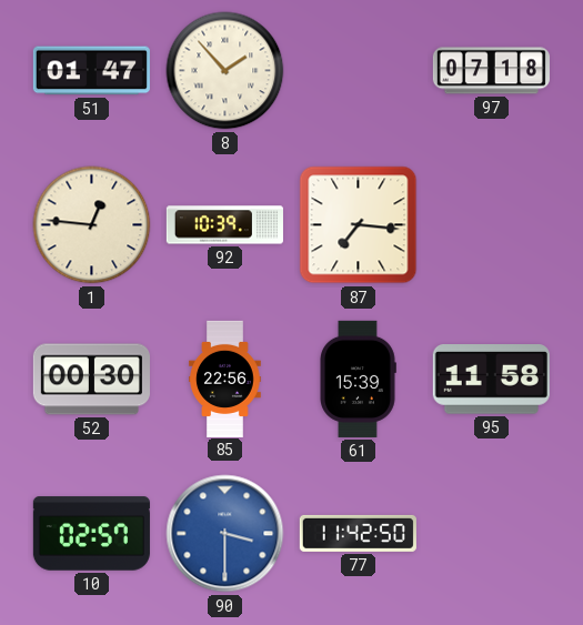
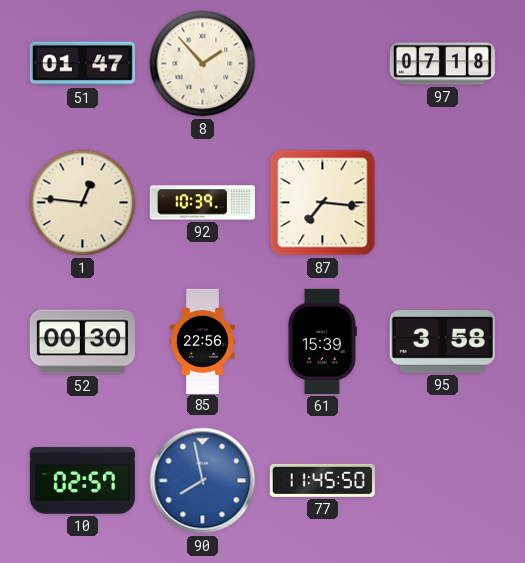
95: 11:58 -> 3:58
90: 3:30 -> 7:58
77: 11:42 -> 11:45
